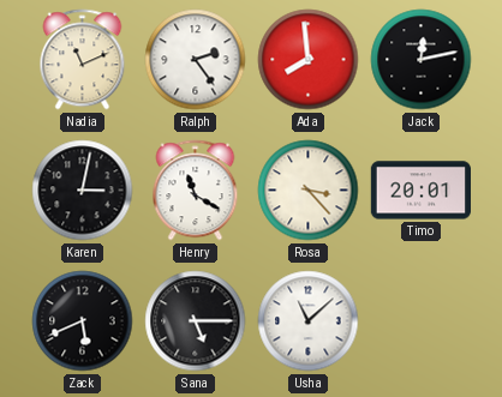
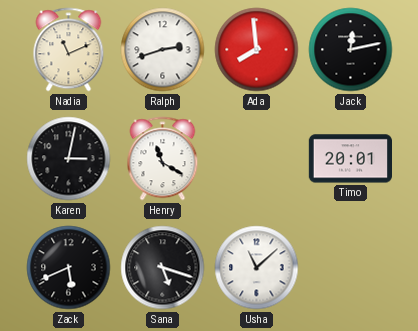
Ralph: 2:24 -> 2:42
Rosa: 3:23 -> none
Sana: 5:15 -> 5:18
